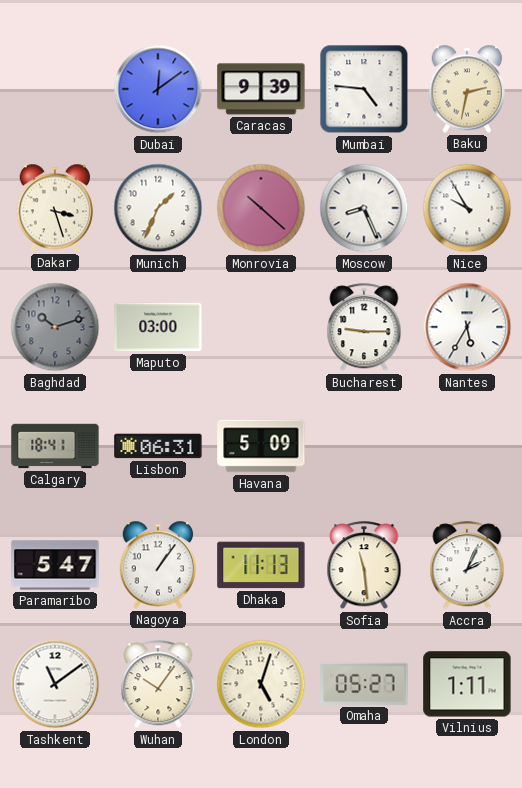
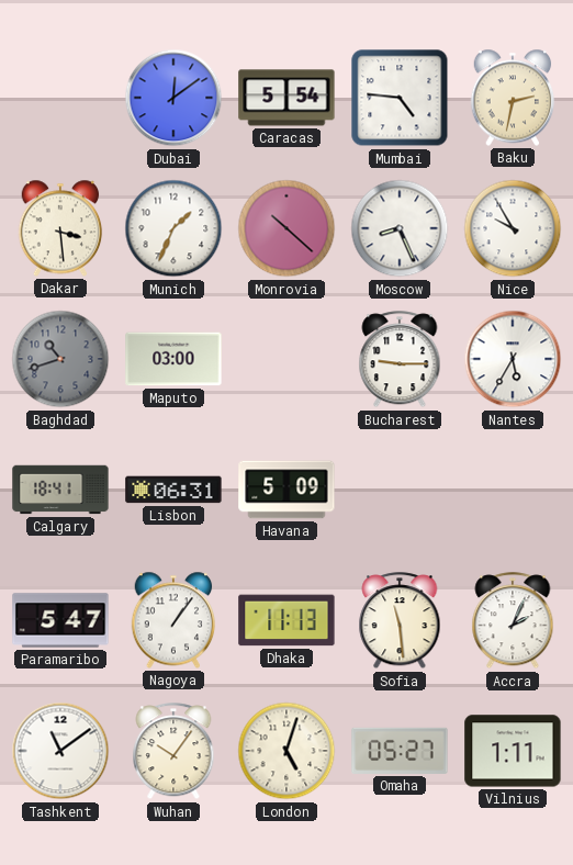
Caracas: 9:39 -> 5:54
Dakar: 3:27 -> 3:29
Baghdad: 10:12 -> 10:42
